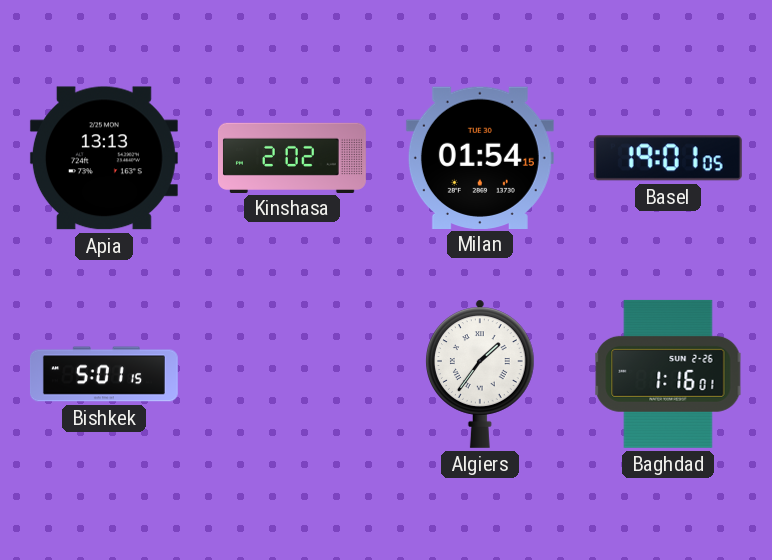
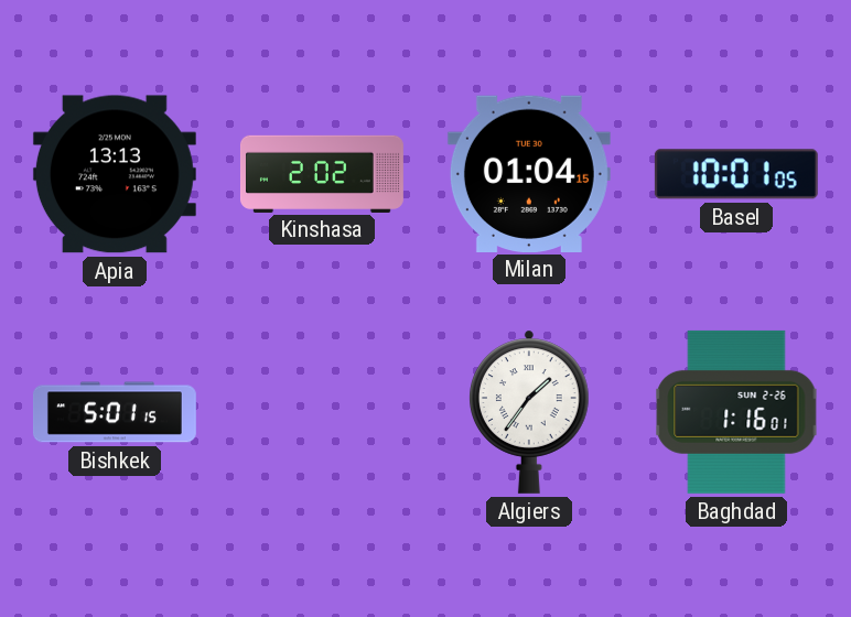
Milan: 01:54 -> 01:04
Basel: 19:01 -> 10:01
